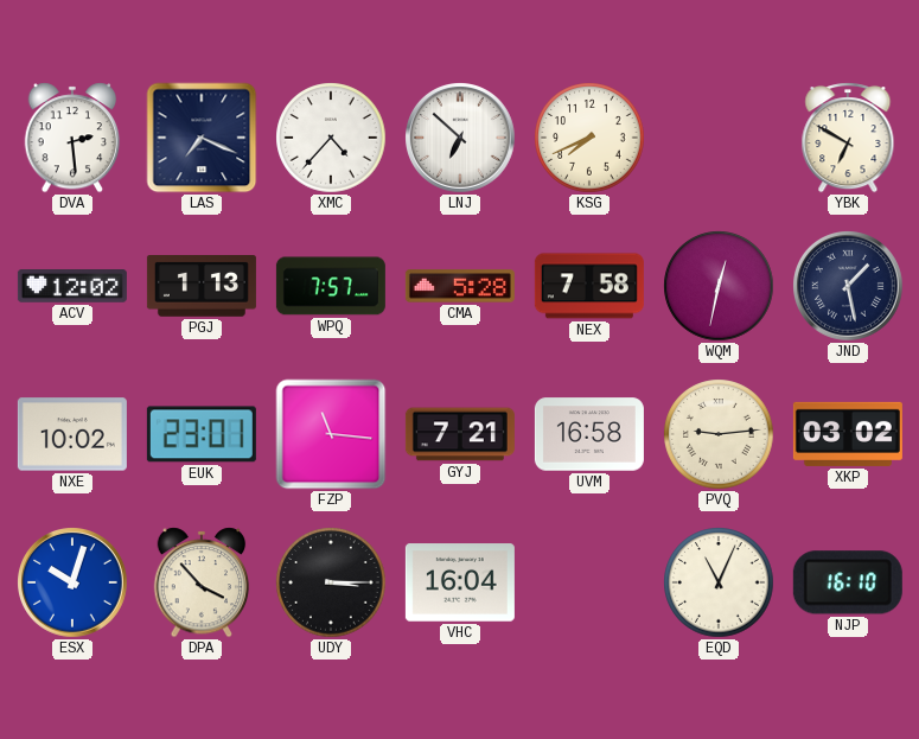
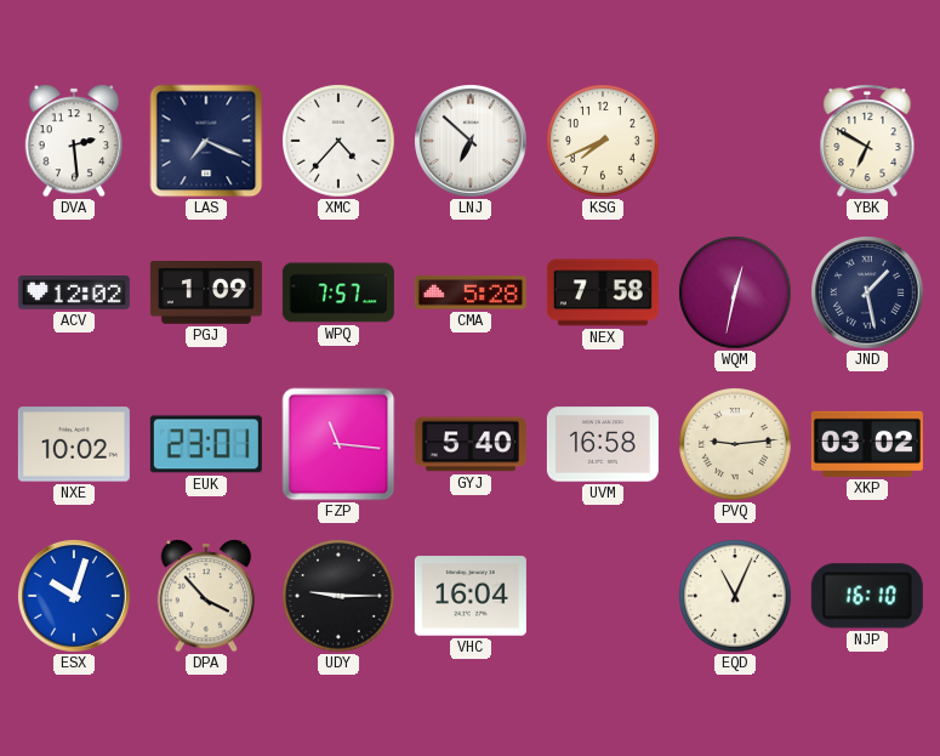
PGJ: 1:13 -> 1:09
GYJ: 7:21 -> 5:40
UDY: 3:15 -> 9:15
